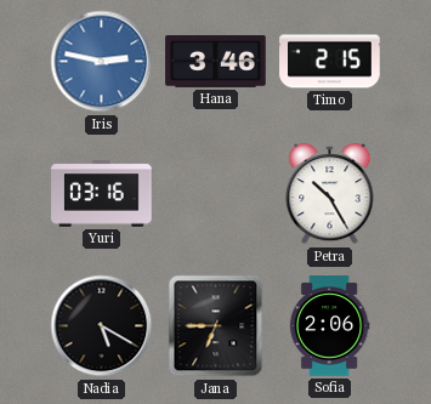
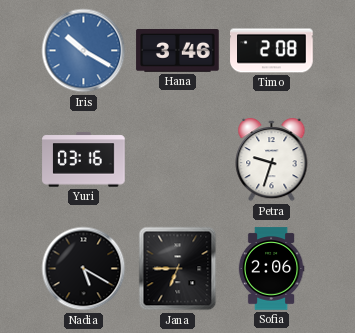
Iris: 2:47 -> 10:20
Timo: 2:15 -> 2:08
Petra: 10:25 -> 9:33
